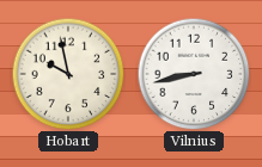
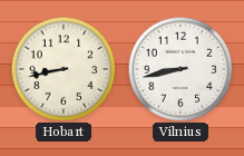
Hobart: 9:58 -> 8:43
